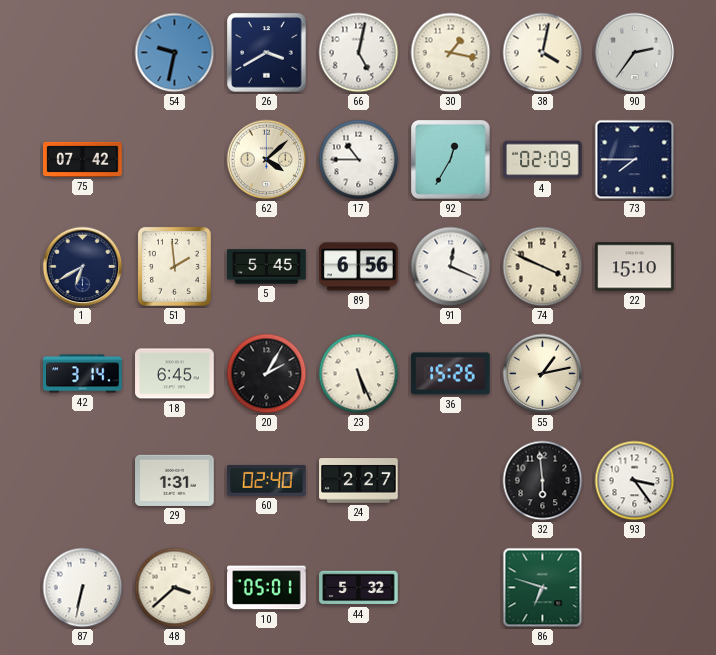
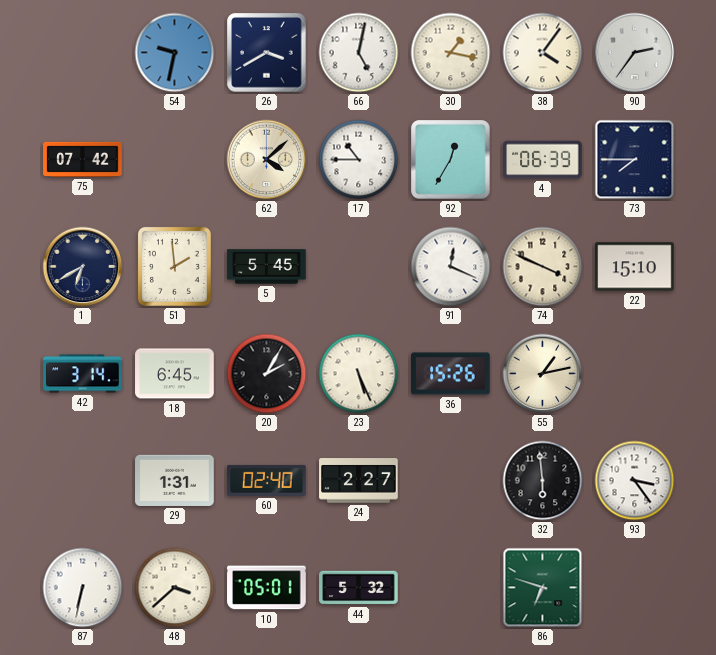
38: 4:02 -> 4:06
4: 02:09 -> 06:39
89: 6:56 -> none
